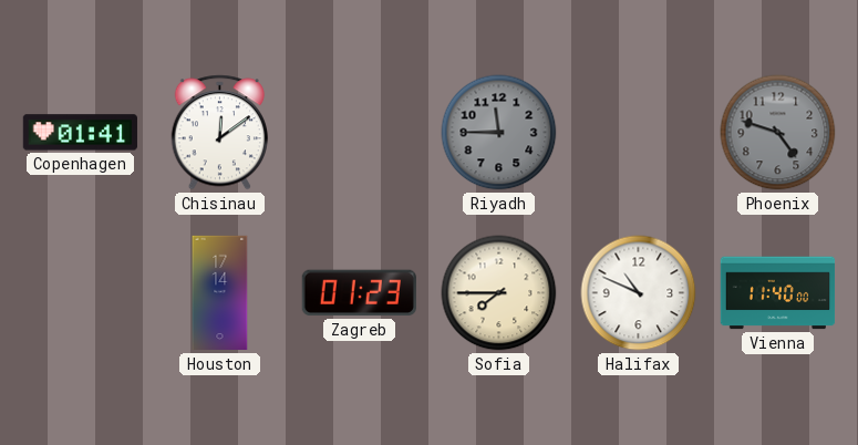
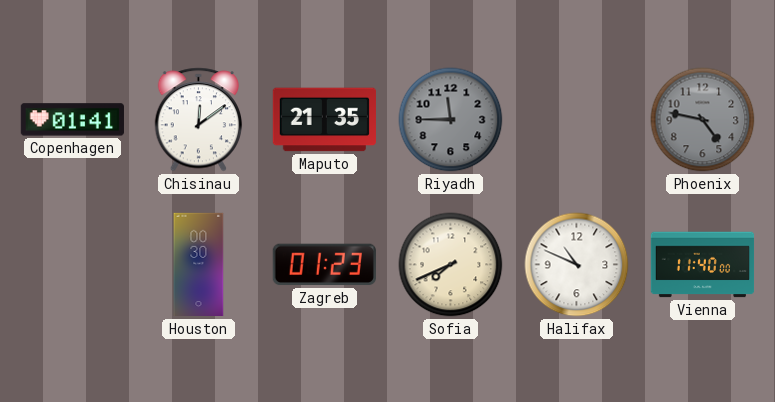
Maputo: none -> 21:35
Phoenix: 4:48 -> 4:47
Houston: 17:14 -> 00:30
Sofia: 7:45 -> 7:41
